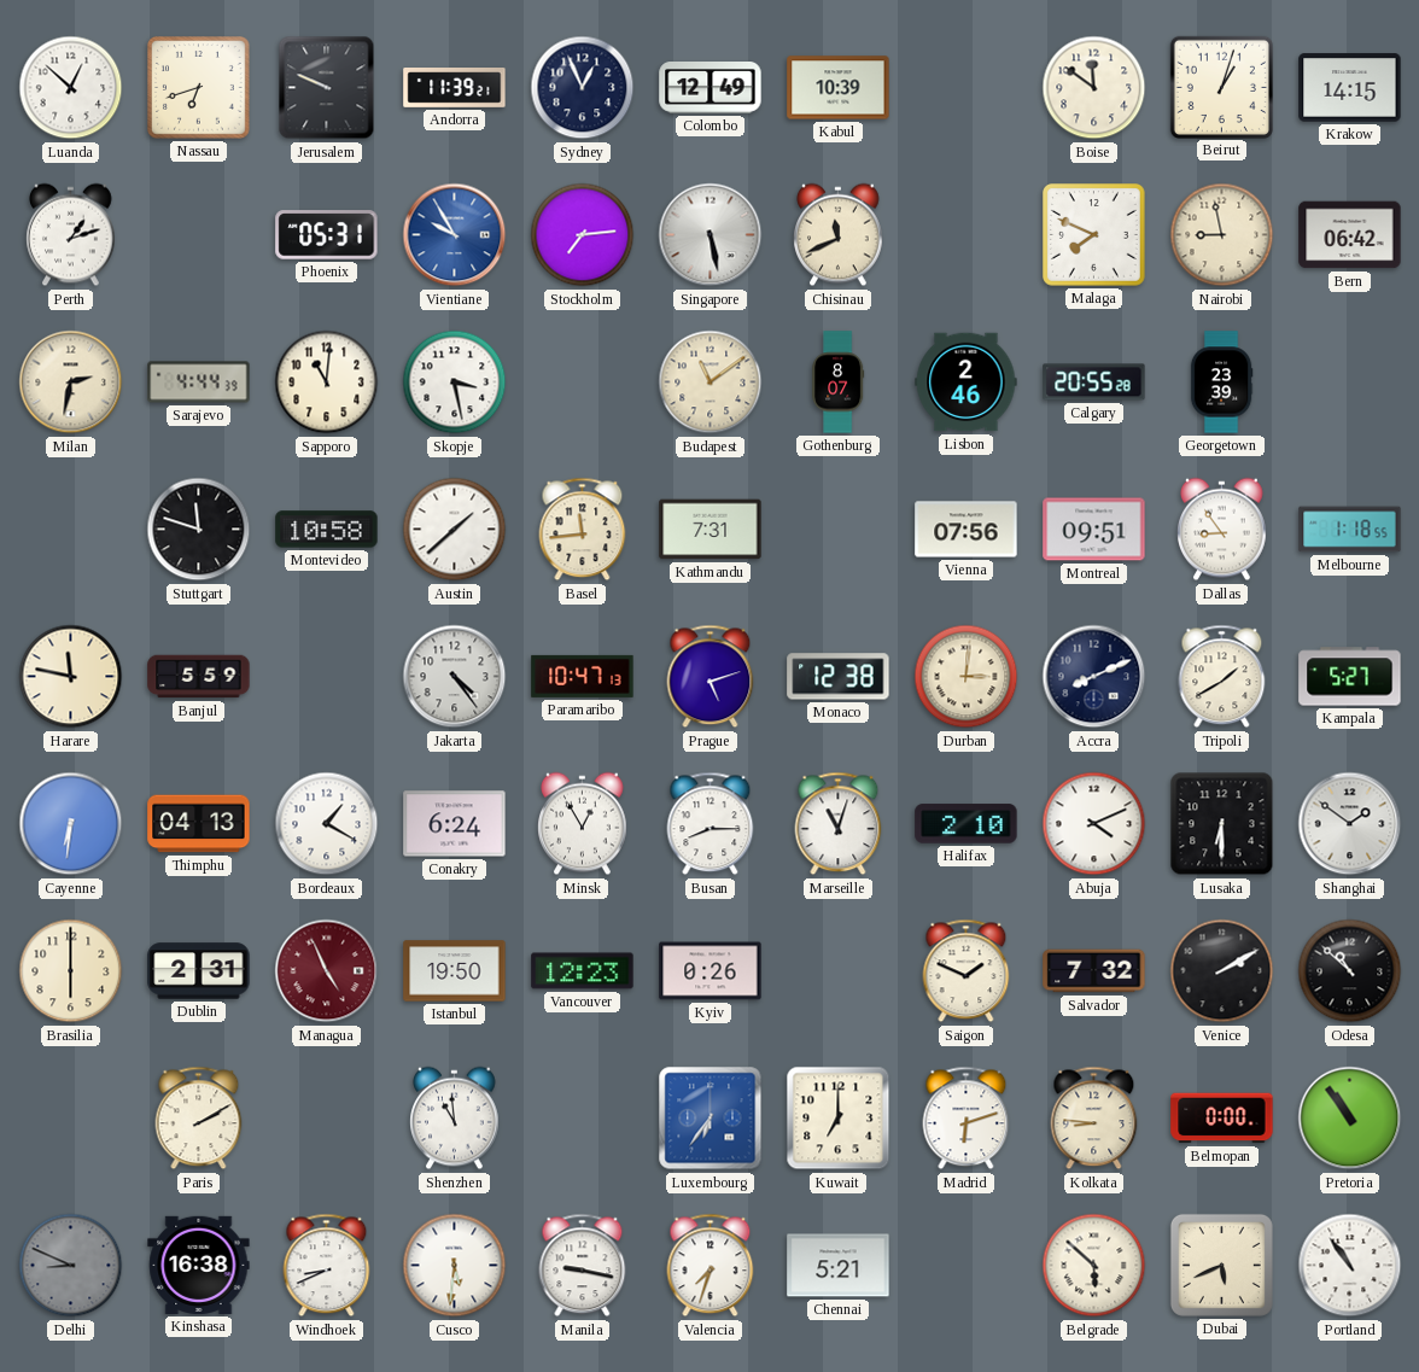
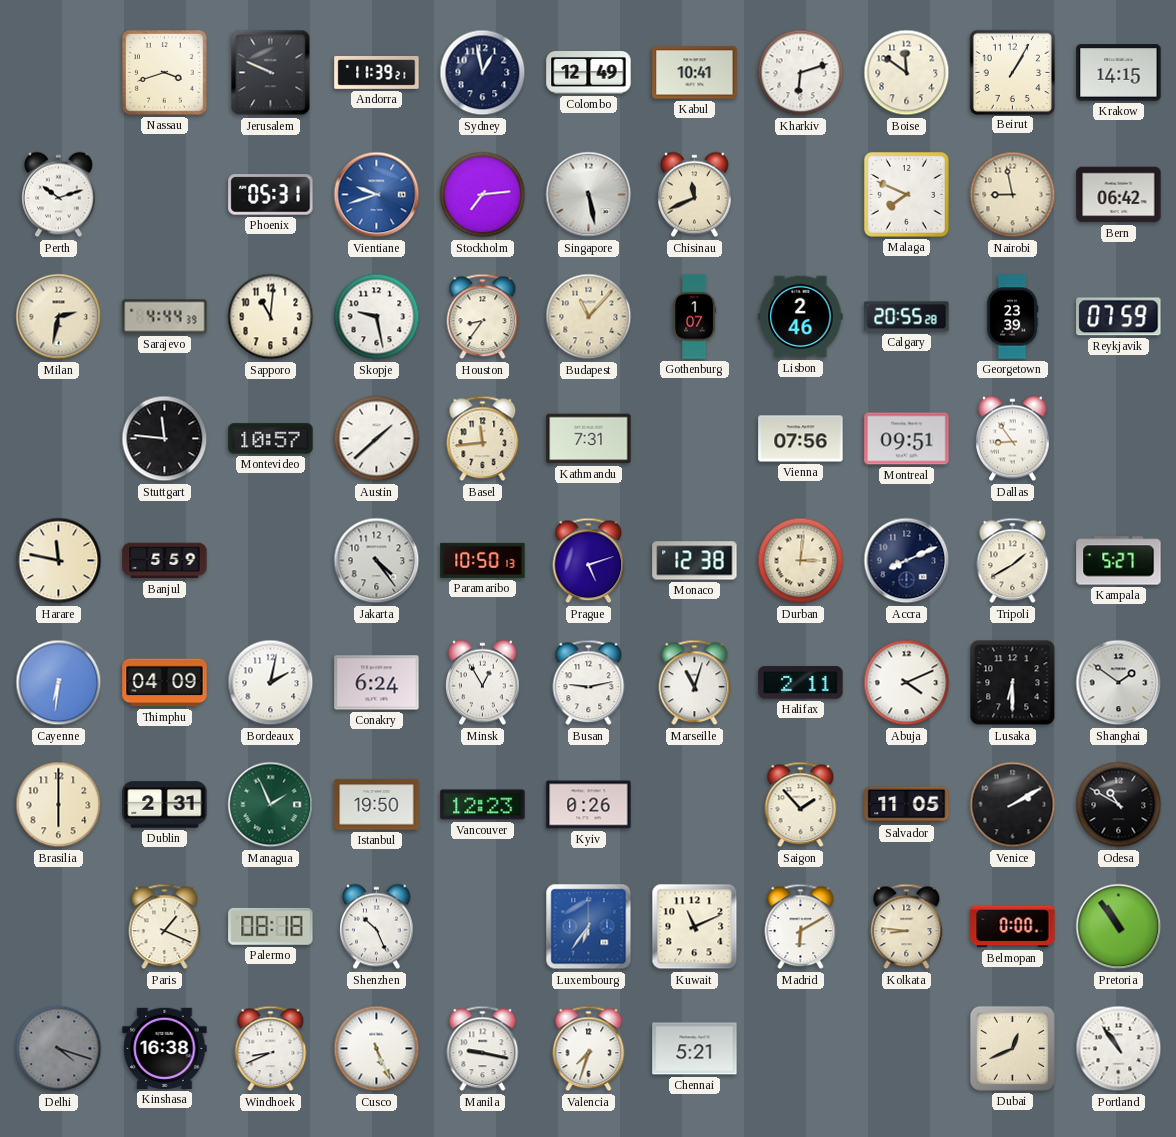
Luanda: 12:52 -> none
Nassau: 6:42 -> 3:42
Sydney: 12:56 -> 12:58
Kabul: 10:39 -> 10:41
Kharkiv: none -> 6:12
Beirut: 1:03 -> 1:05
Perth: 1:12 -> 10:12
Vientiane: 9:55 -> 9:42
Skopje: 3:28 -> 9:28
Houston: none -> 8:36
Budapest: 11:09 -> 11:07
Gothenburg: 8:07 -> 1:07
Reykjavik: none -> 07:59
Stuttgart: 11:48 -> 11:46
Montevideo: 10:58 -> 10:57
Melbourne: 1:18 -> none
Paramaribo: 10:47 -> 10:50
Thimphu: 04:13 -> 04:09
Bordeaux: 1:20 -> 2:02
Busan: 8:15 -> 9:13
Halifax: 2:10 -> 2:11
Managua: 4:56 -> 1:56
Managua dial: burgundy -> green
Saigon: 1:49 -> 1:53
Salvador: 7:32 -> 11:05
Odesa: 10:52 -> 10:50
Paris: 2:10 -> 1:19
Palermo: none -> 08:18
Shenzhen: 10:59 -> 10:26
Kuwait: 7:00 -> 11:11
Madrid: 6:12 -> 6:10
Delhi: 8:49 -> 4:18
Cusco: 5:31 -> 5:26
Belgrade: 5:52 -> none
Dubai: 5:41 -> 12:41
